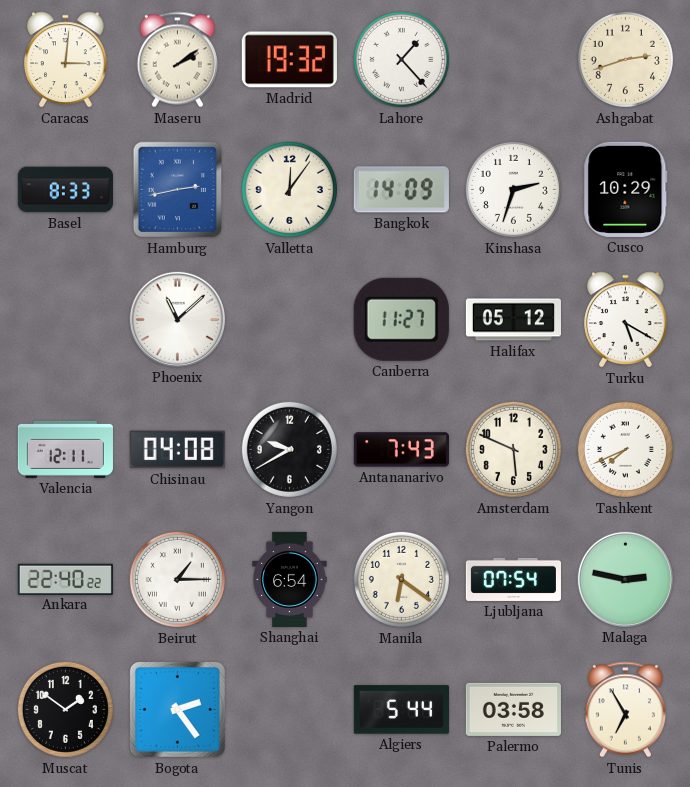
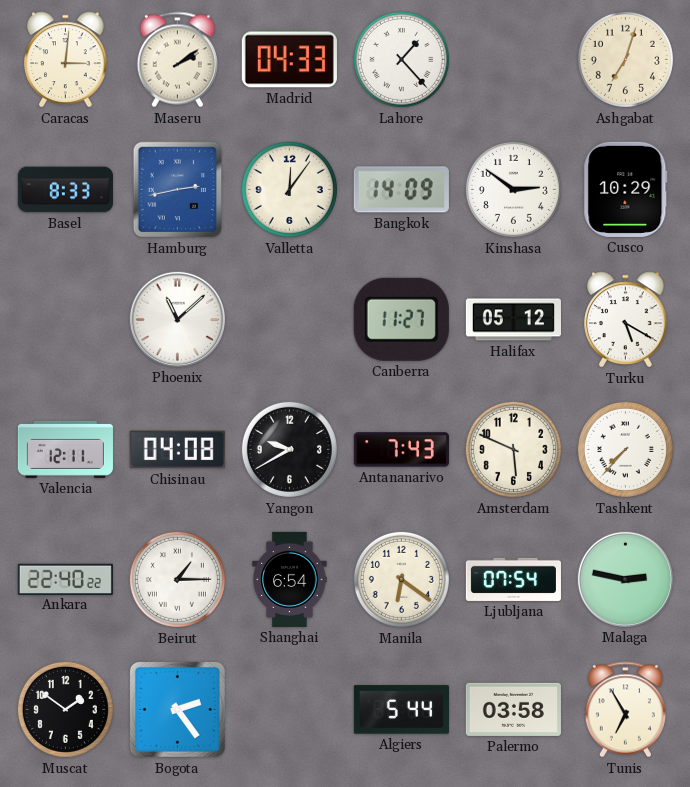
Madrid: 19:32 -> 04:33
Ashgabat: 2:42 -> 7:03
Kinshasa: 2:33 -> 2:51
Tashkent: 7:41 -> 7:37
